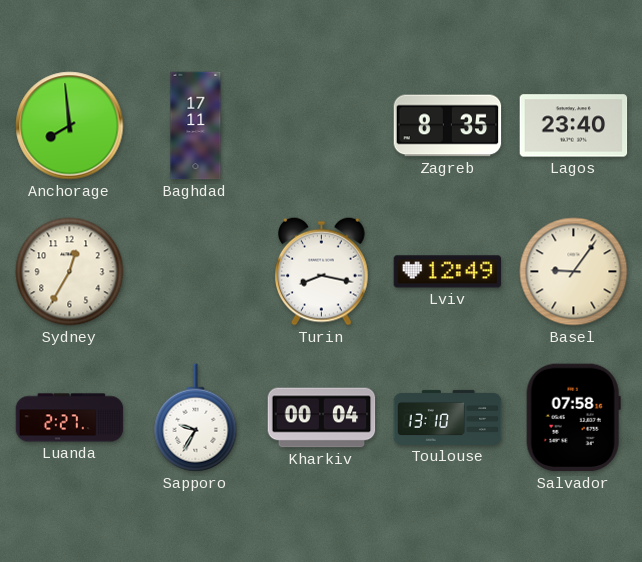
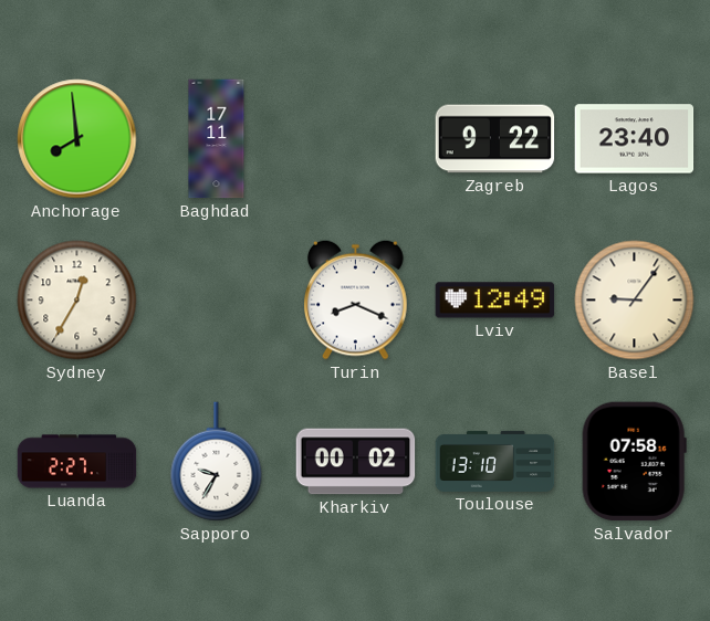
Zagreb: 8:35 -> 9:22
Turin: 8:17 -> 8:19
Kharkiv: 00:04 -> 00:02
